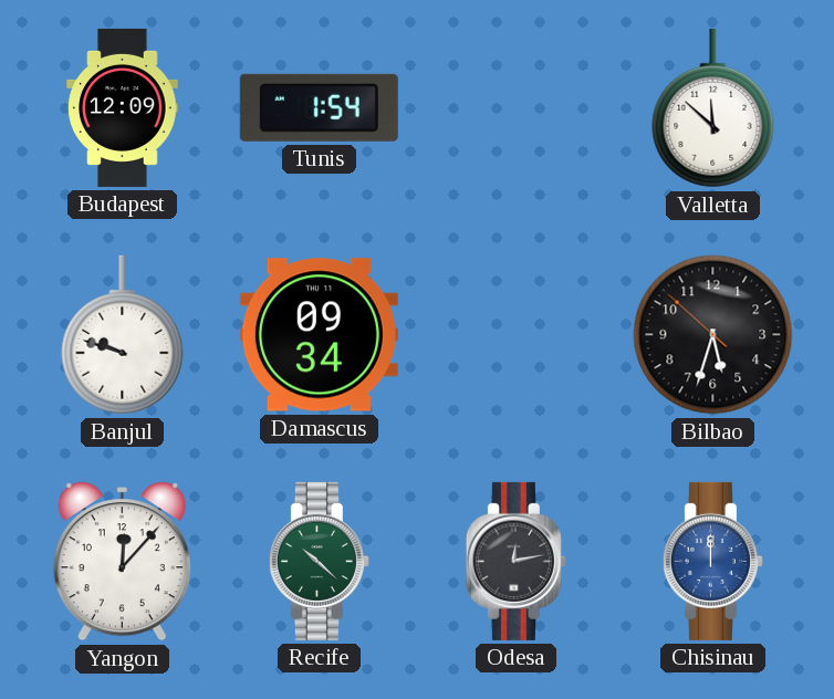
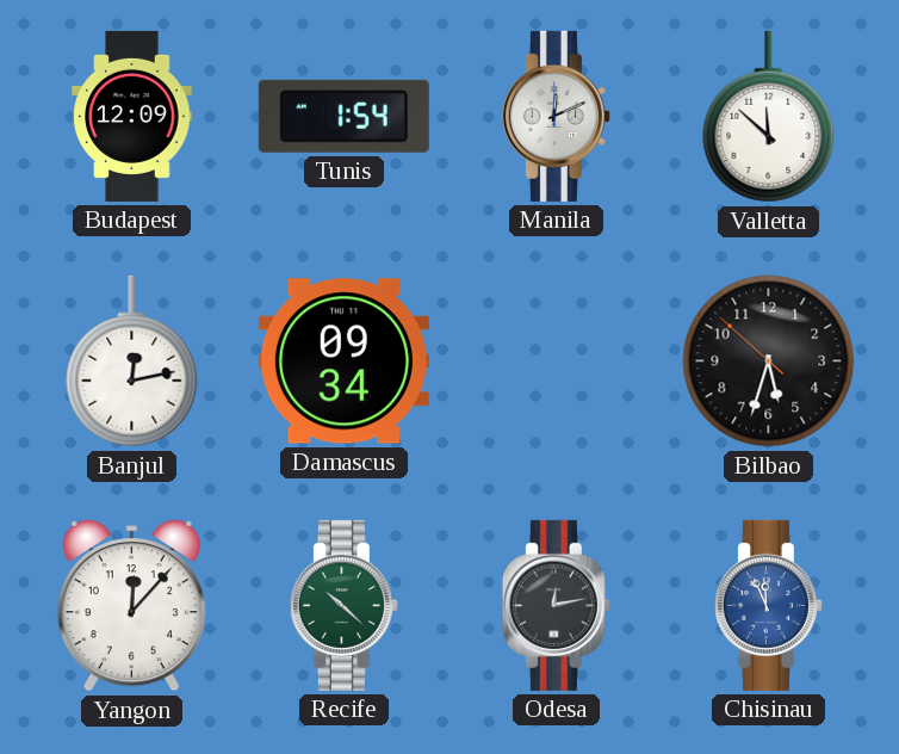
Manila: none -> 12:11
Banjul: 9:48 -> 12:13
Chisinau: 12:00 -> 11:56
